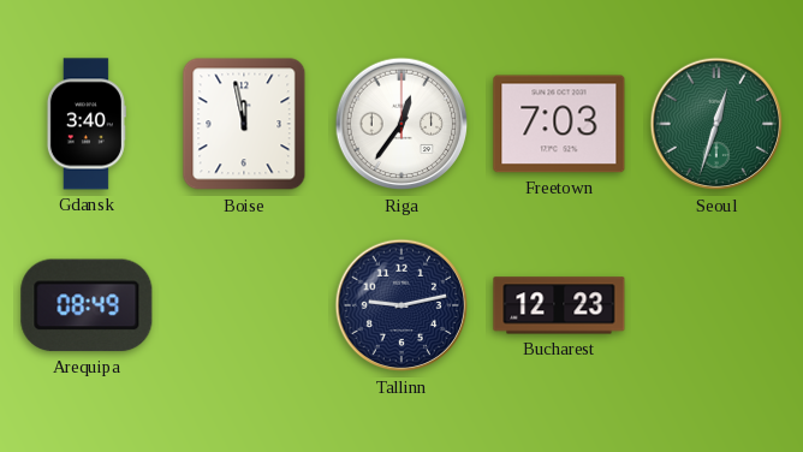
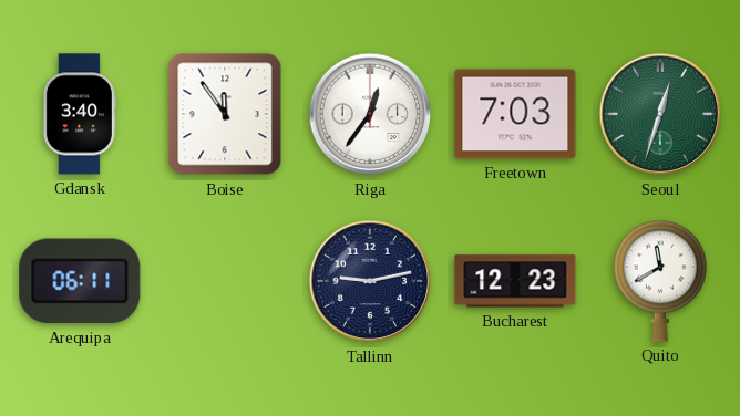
Boise: 11:58 -> 11:54
Arequipa: 08:49 -> 06:11
Quito: none -> 11:40
